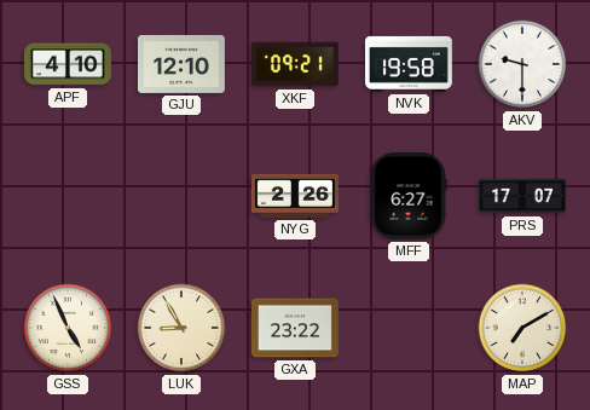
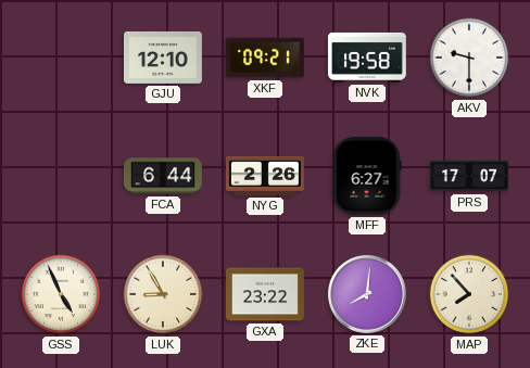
APF: 4:10 -> none
FCA: none -> 6:44
ZKE: none -> 8:01
MAP: 7:10 -> 7:53
